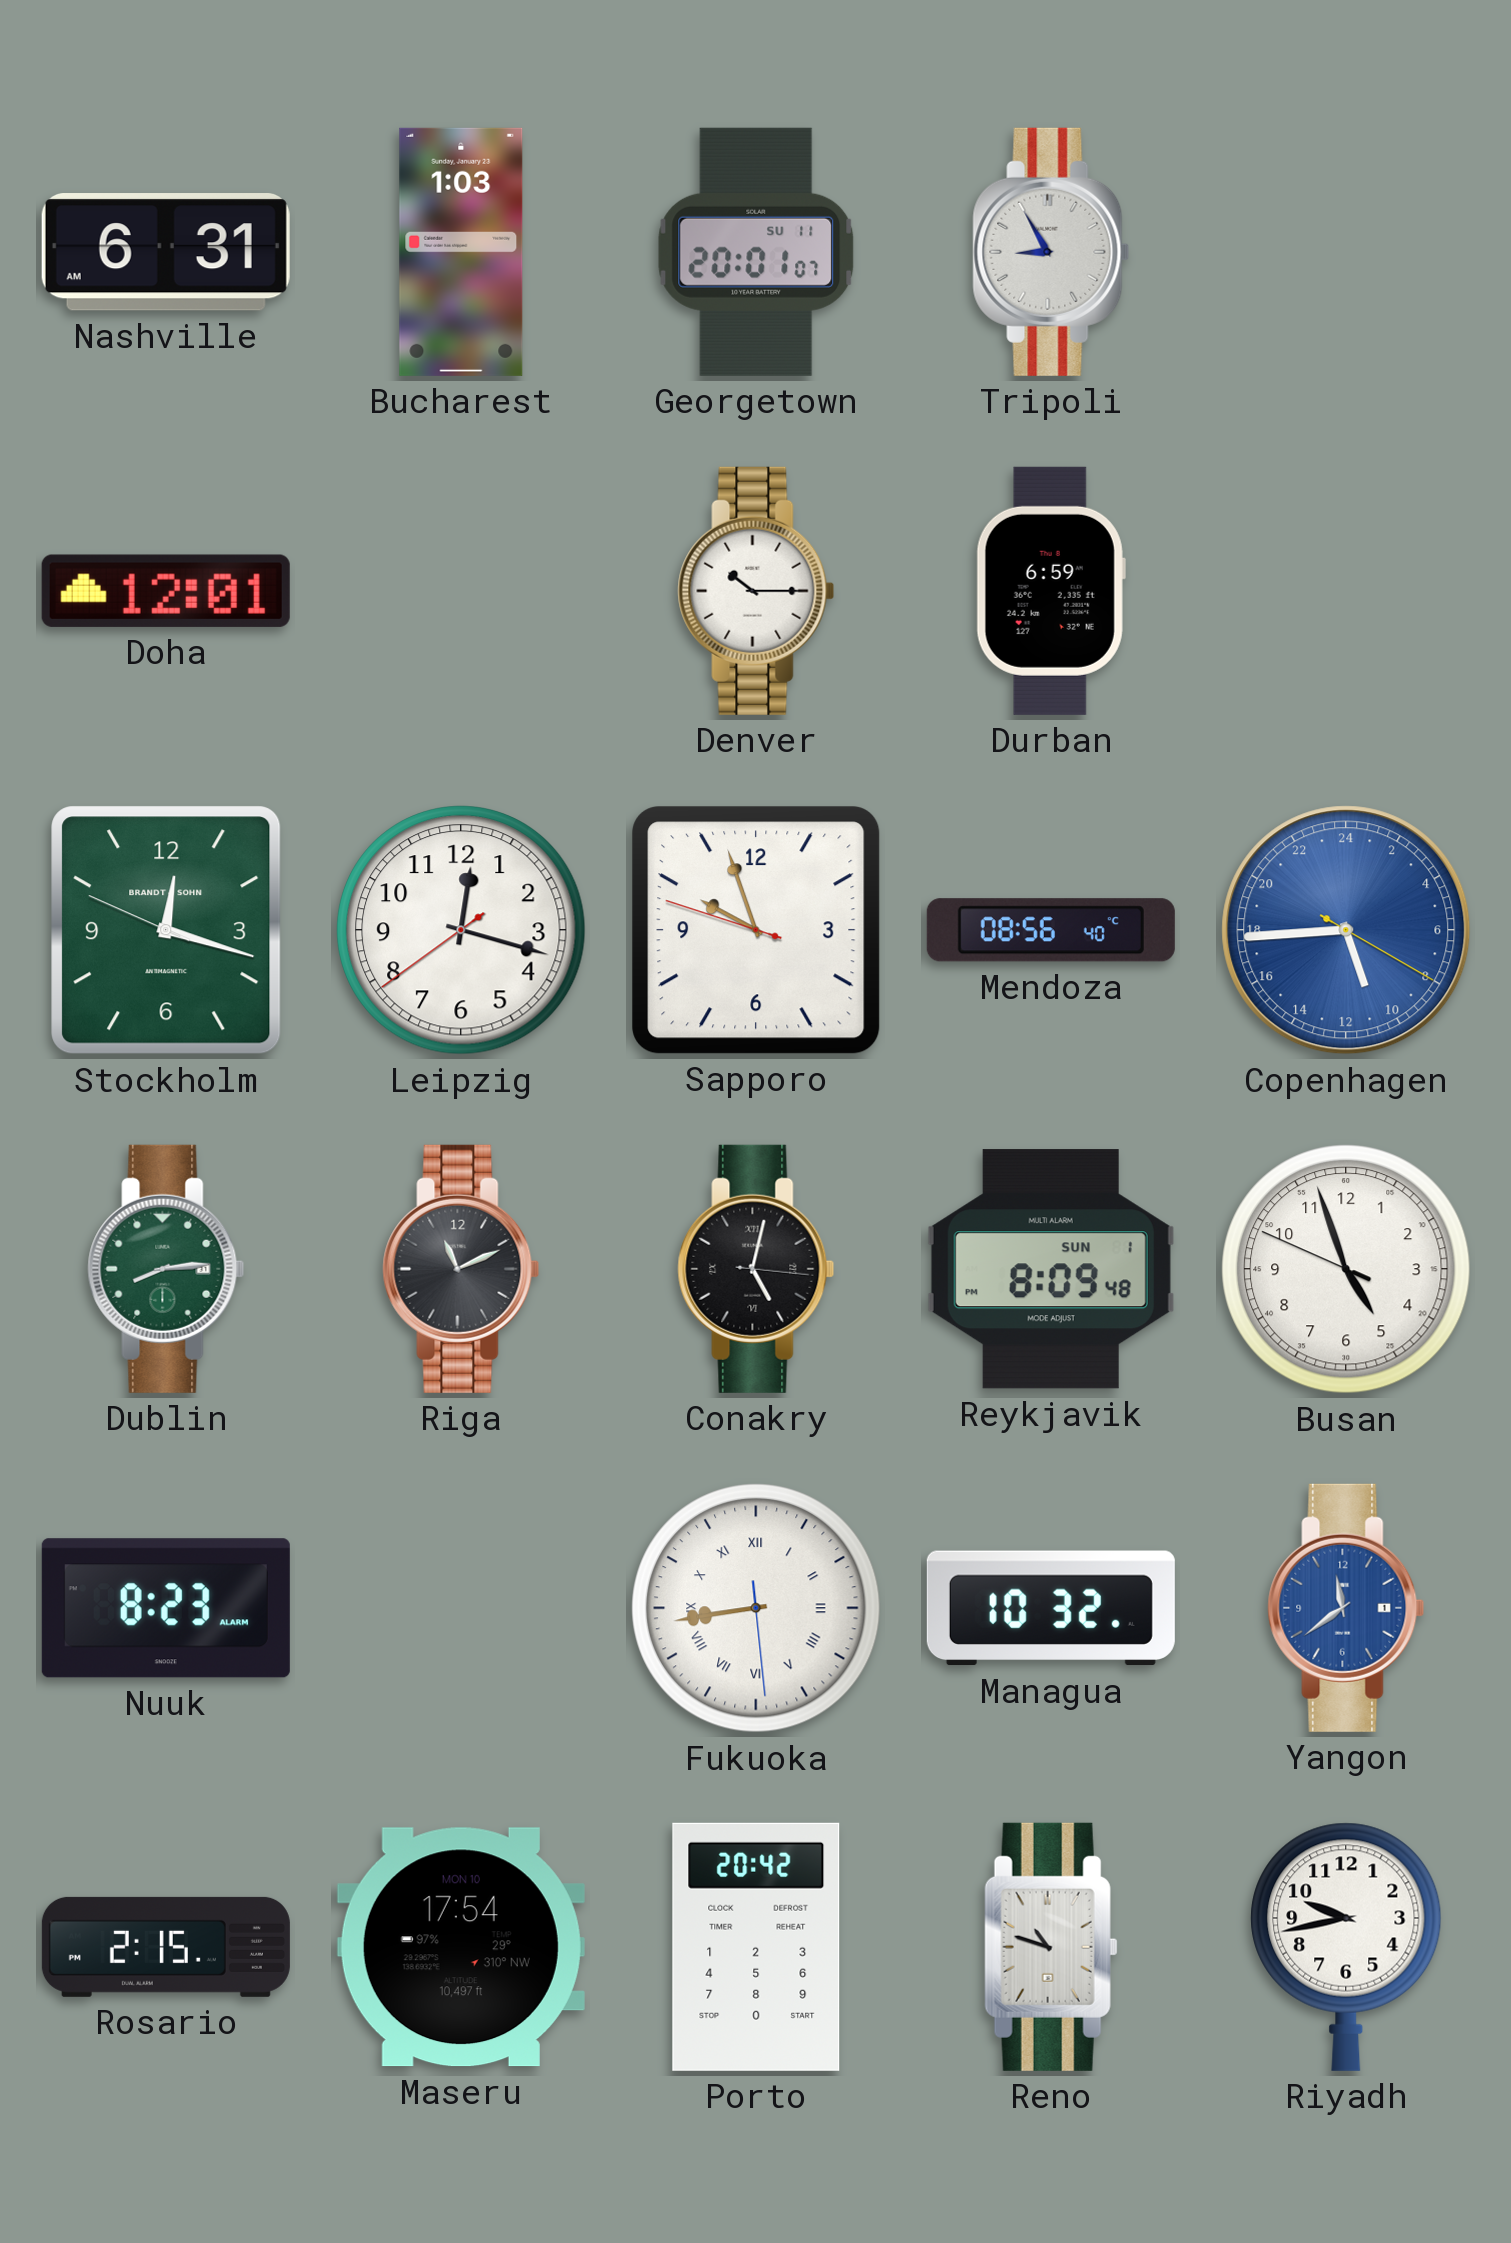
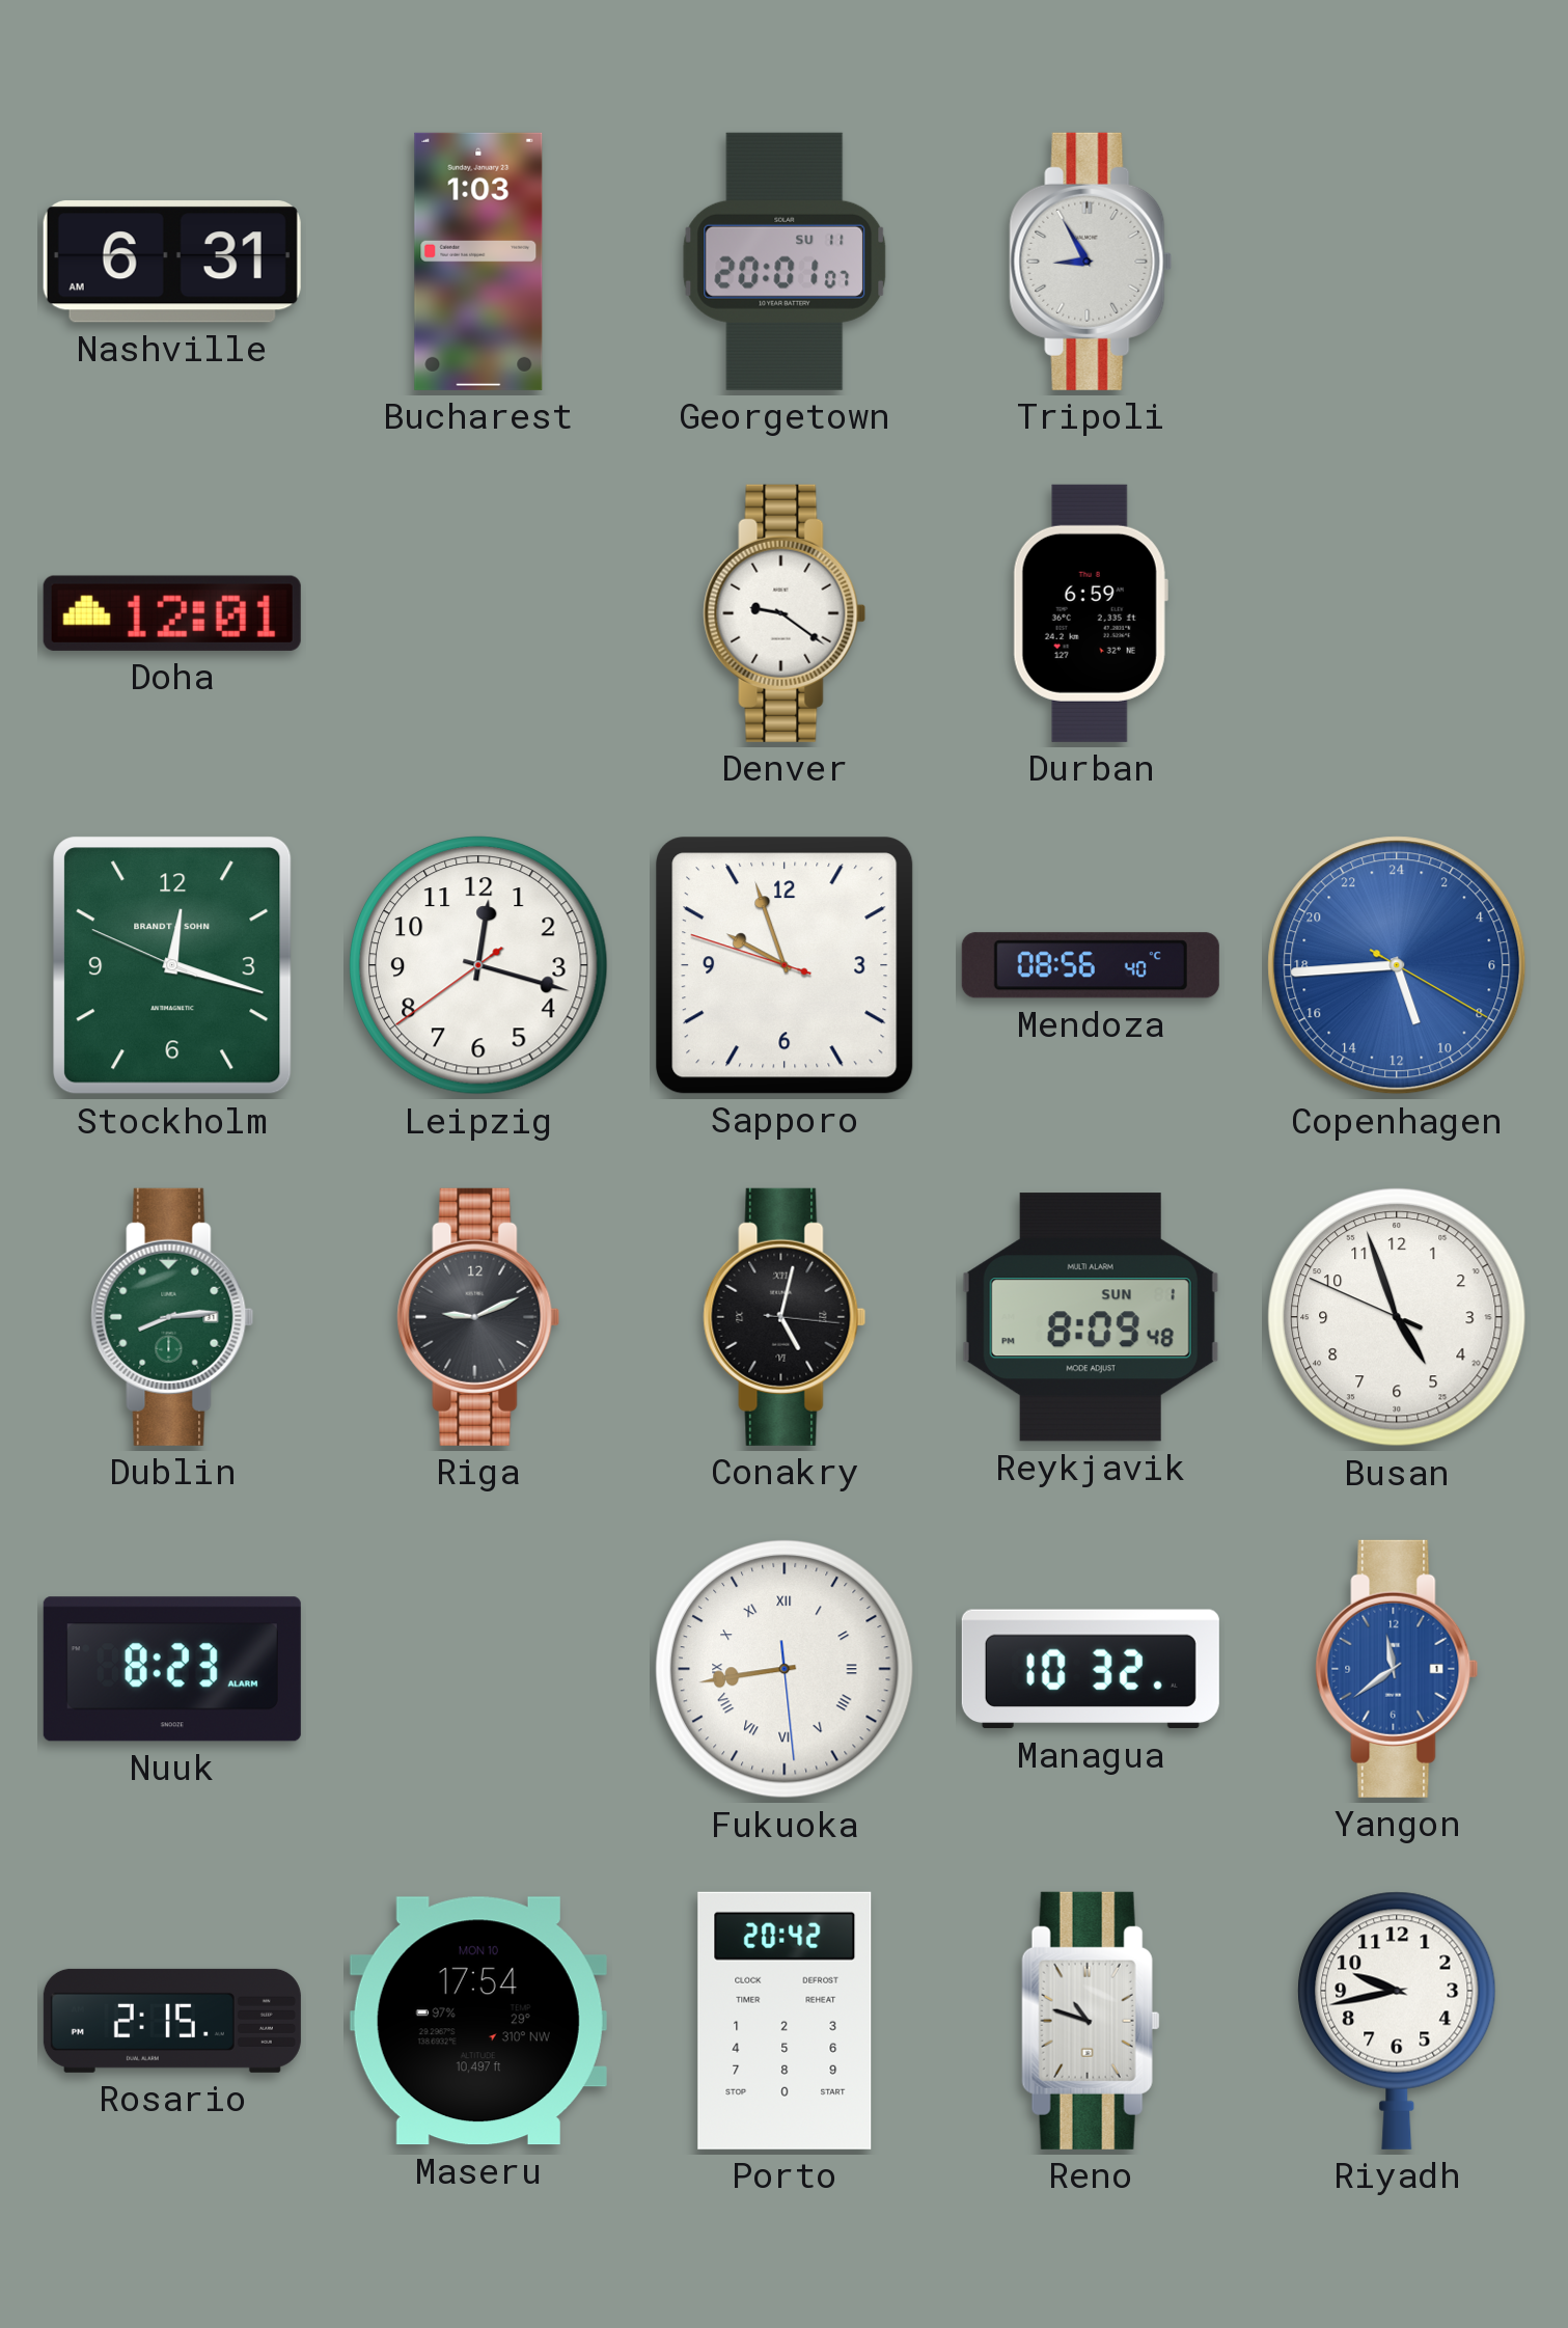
Denver: 10:15 -> 9:21
Riga: 11:11 -> 9:11
